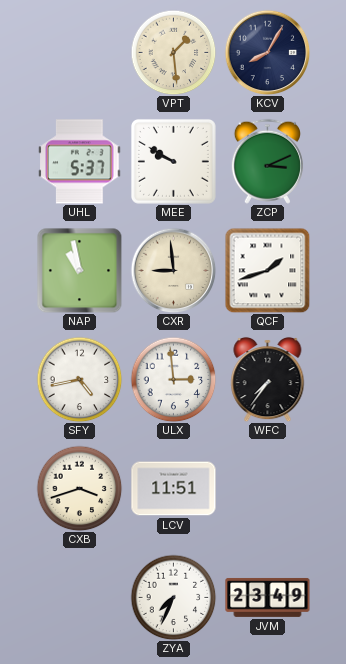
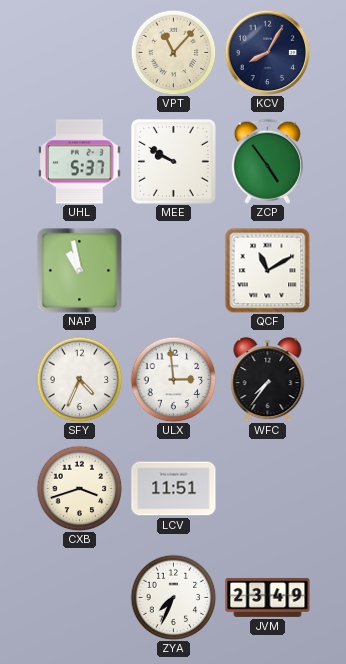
VPT: 1:29 -> 11:07
ZCP: 3:11 -> 4:54
CXR: 8:59 -> none
QCF: 1:42 -> 11:10
SFY: 4:43 -> 4:34
